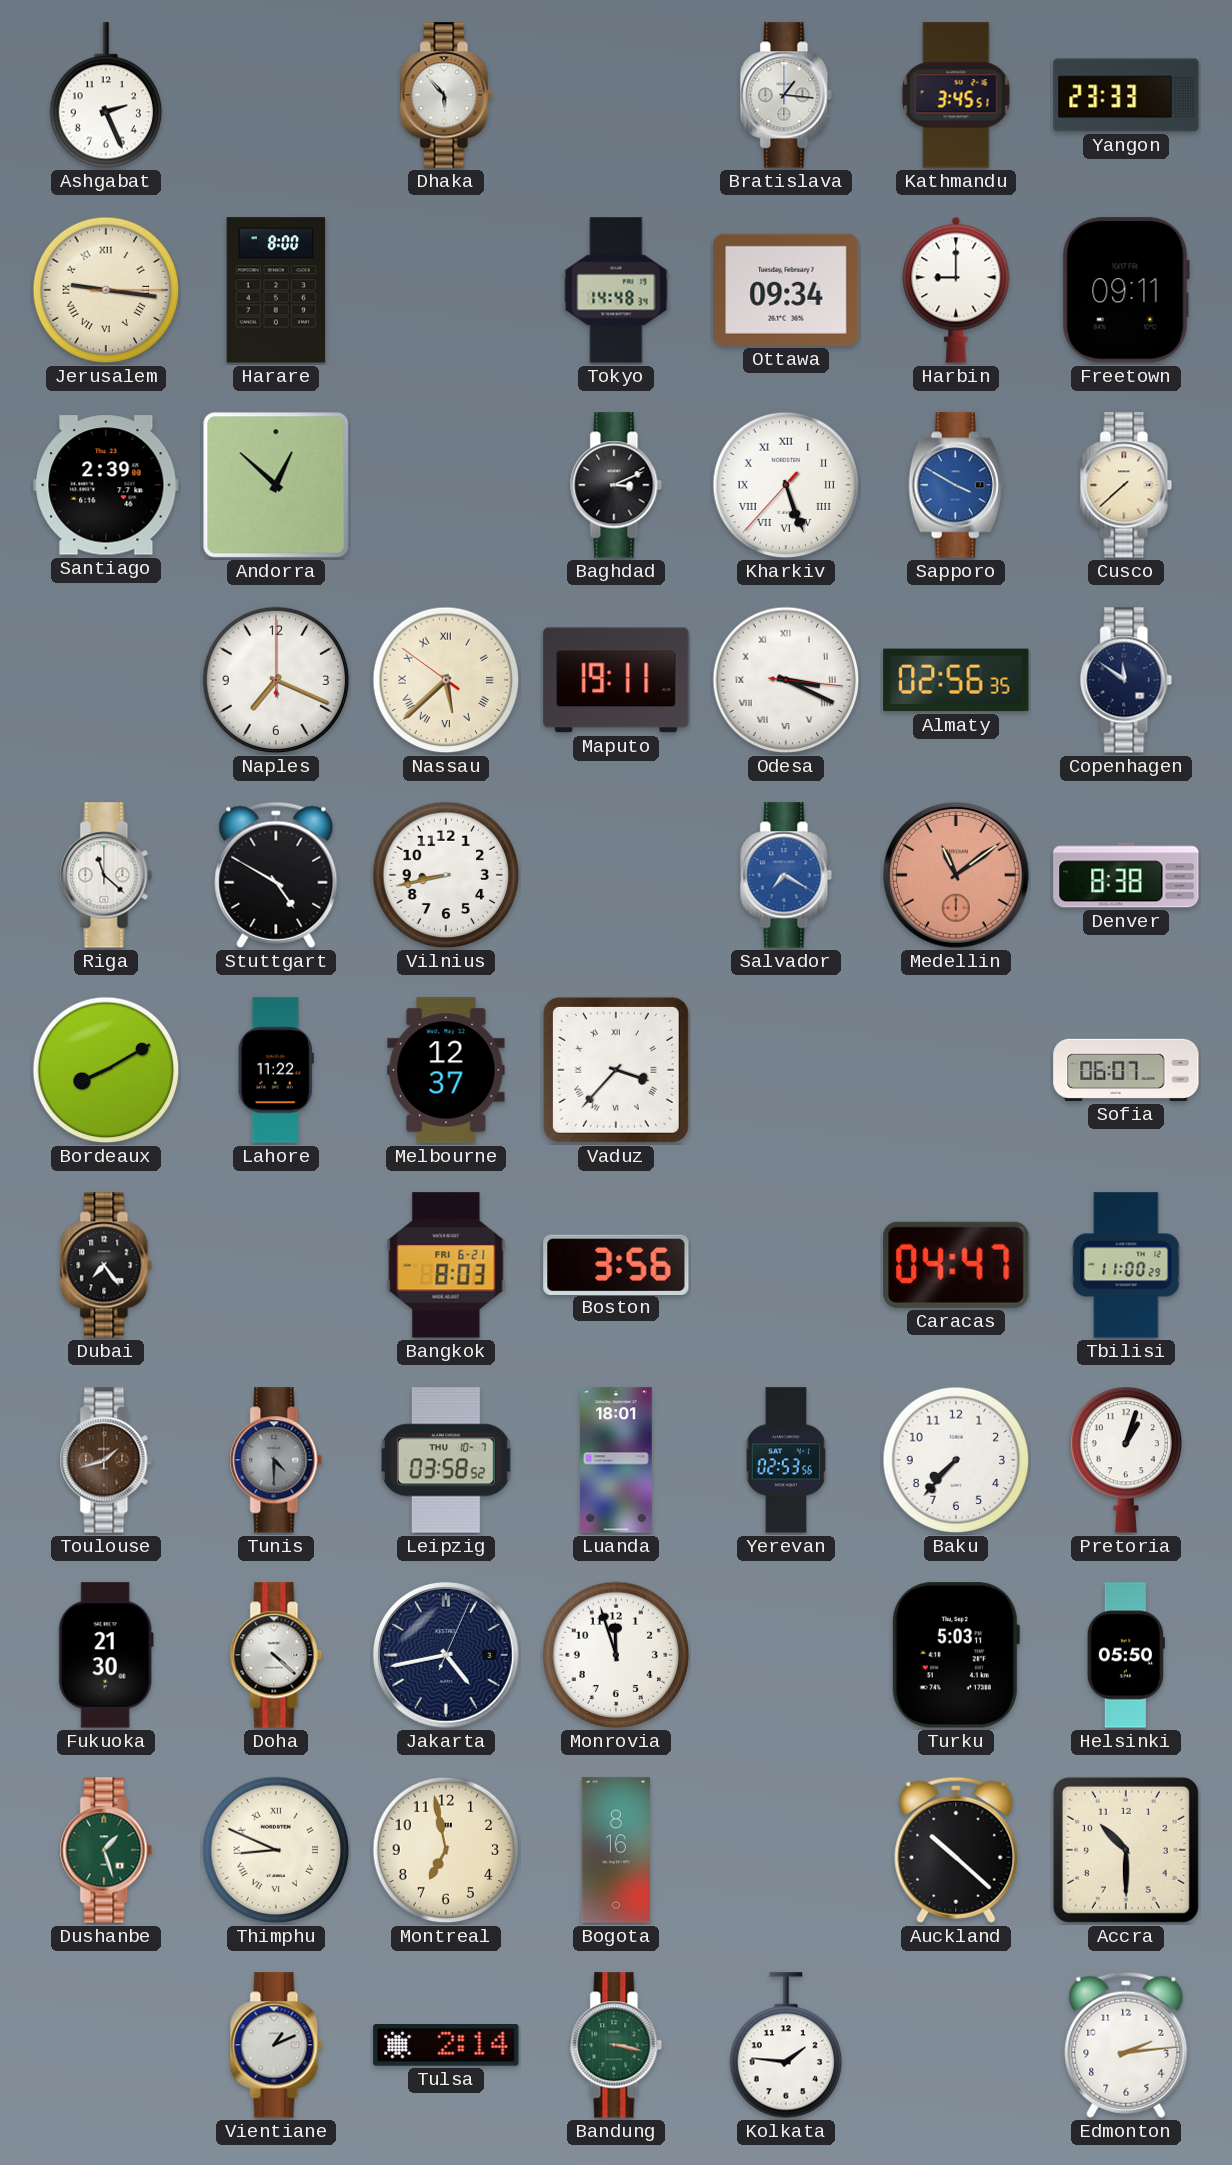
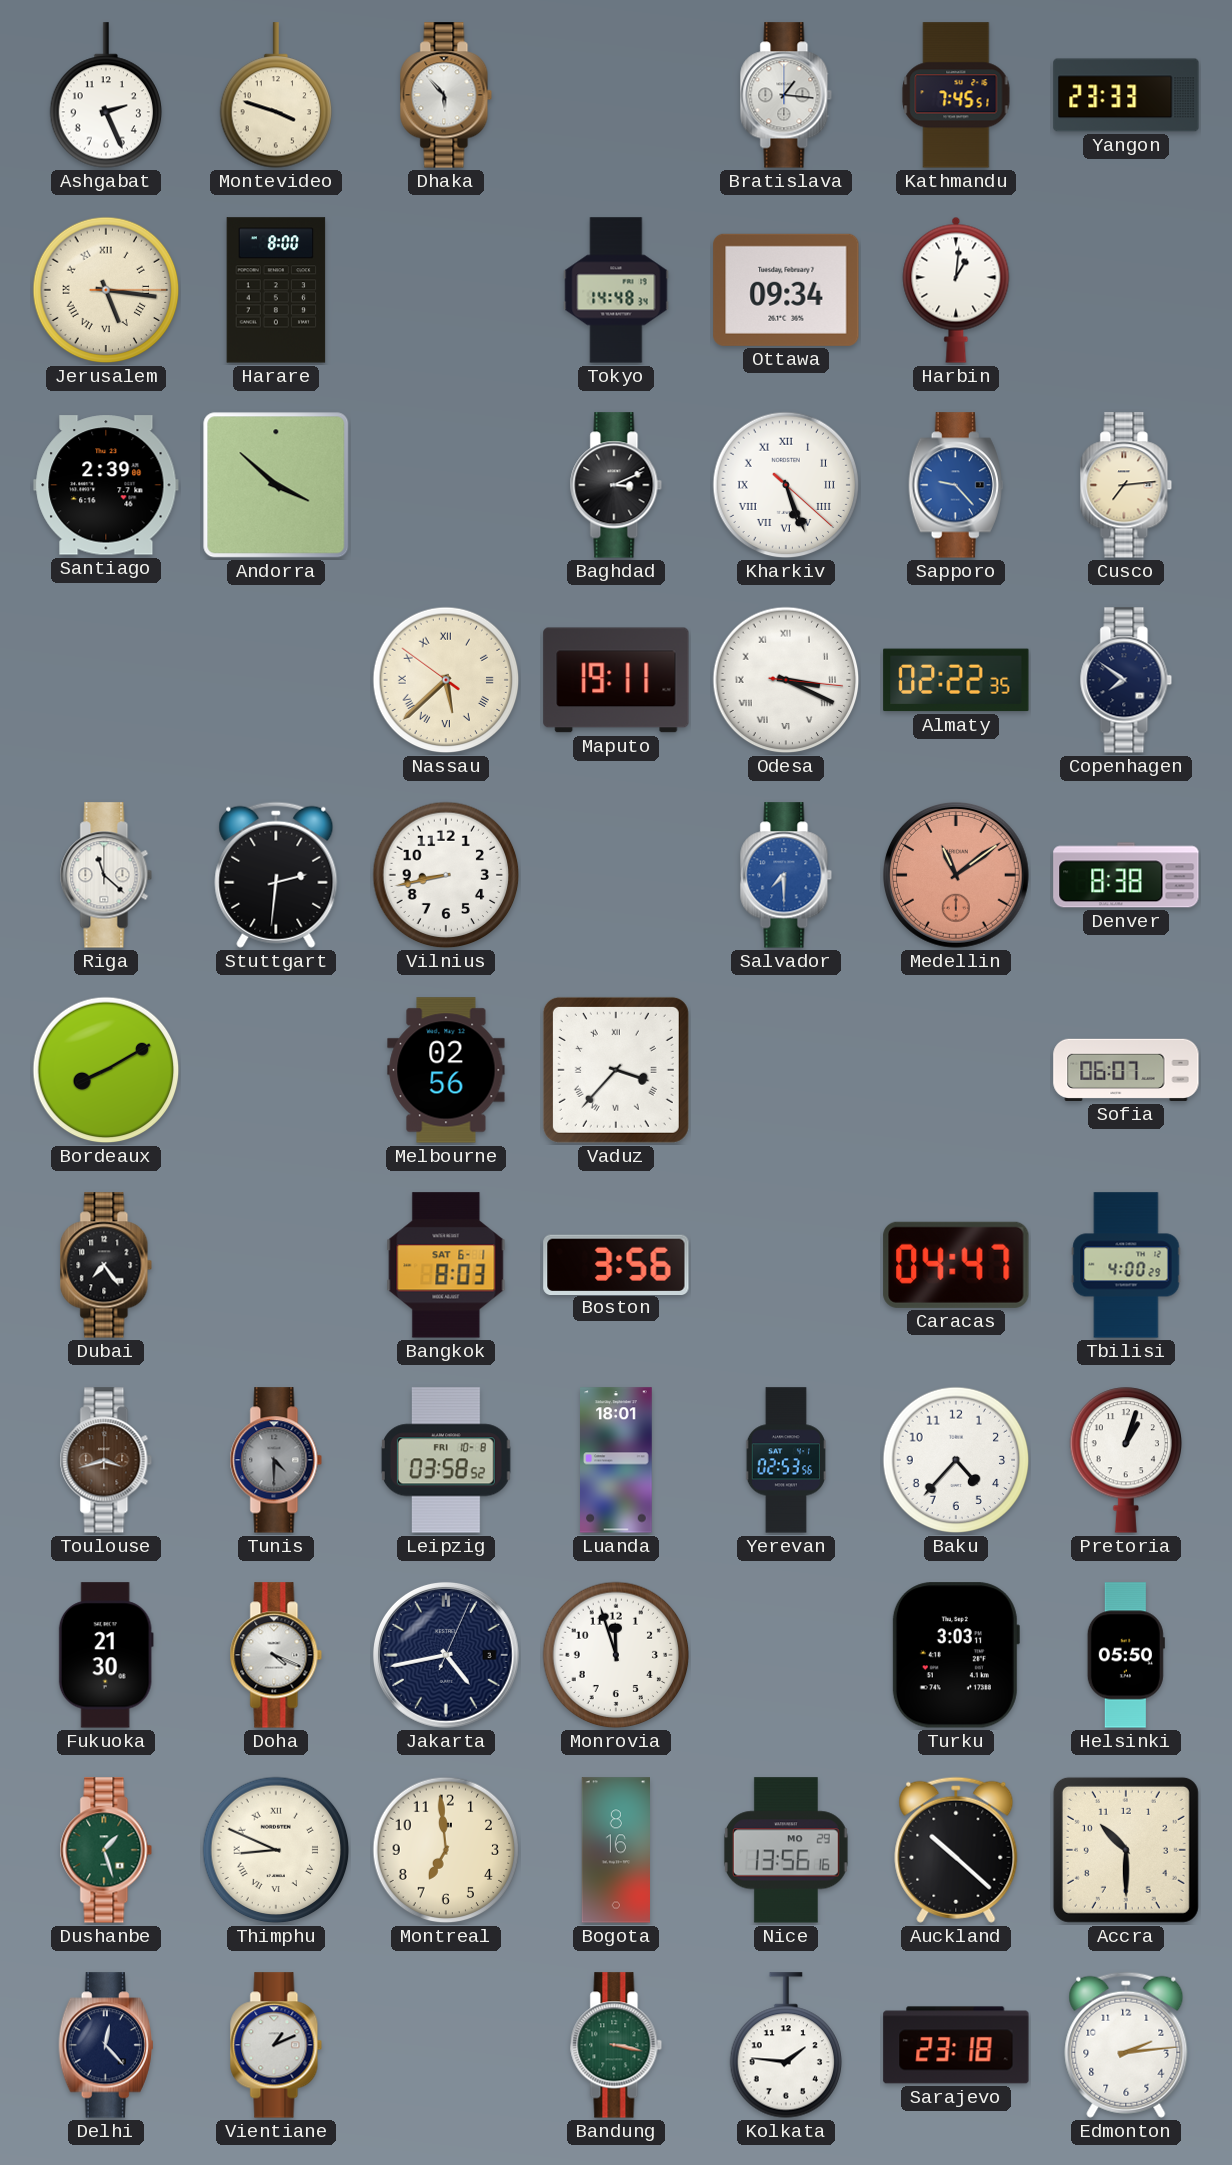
Montevideo: none -> 3:48
Kathmandu: 3:45 -> 7:45
Jerusalem: 9:16 -> 5:16
Harbin: 9:00 -> 1:01
Freetown: 09:11 -> none
Andorra: 12:52 -> 3:52
Kharkiv: 5:26:37 -> 5:26:22
Sapporo: 3:50 -> 9:23
Cusco: 7:38 -> 7:14
Naples: 7:19 -> none
Almaty: 02:56 -> 02:22
Copenhagen: 11:51 -> 7:51
Stuttgart: 4:50 -> 2:31
Salvador: 7:20 -> 7:30
Lahore: 11:22 -> none
Melbourne: 12:37 -> 02:56
Bangkok date: FRI 6-21 -> SAT 6-1
Tbilisi: 11:00 -> 4:00
Toulouse: 1:42 -> 3:42
Leipzig date: THU 10-7 -> FRI 10-8
Baku: 7:37 -> 4:37
Doha: 4:22 -> 4:19
Turku: 5:03 -> 3:03
Montreal: 6:58 -> 6:59
Nice: none -> 13:56
Delhi: none -> 12:23
Tulsa: 2:14 -> none
Sarajevo: none -> 23:18
